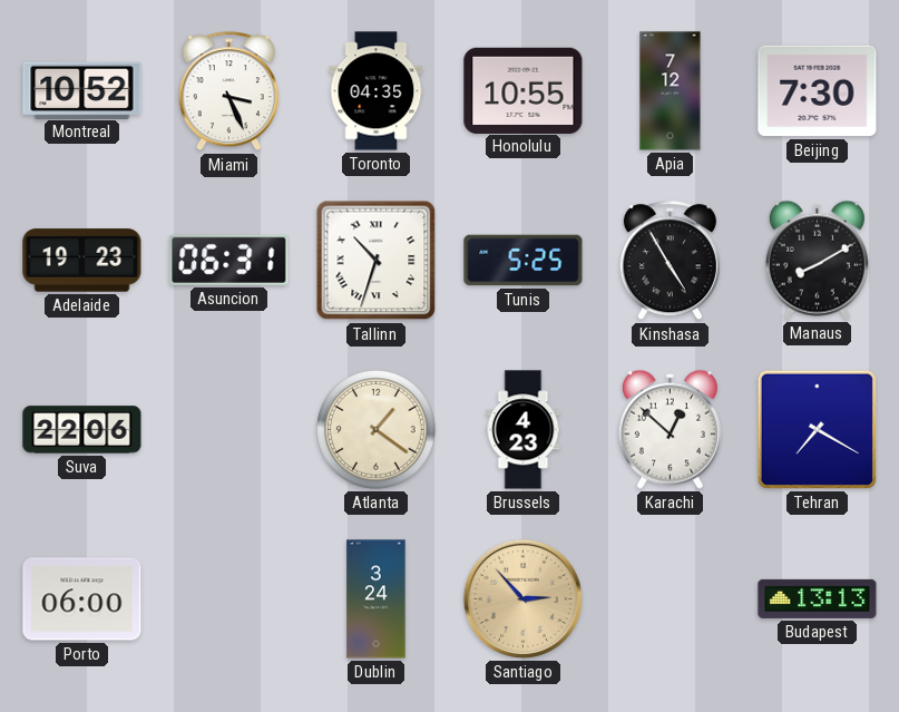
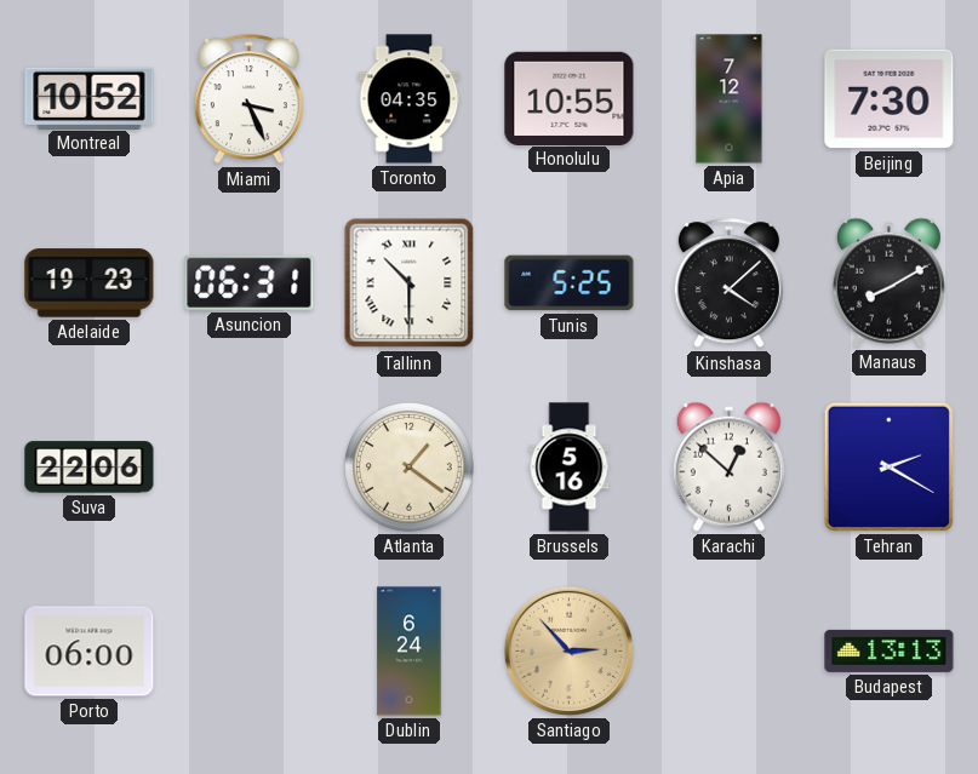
Tallinn: 10:33 -> 10:30
Kinshasa: 4:55 -> 4:08
Brussels: 4:23 -> 5:16
Tehran: 7:20 -> 2:20
Dublin: 3:24 -> 6:24
